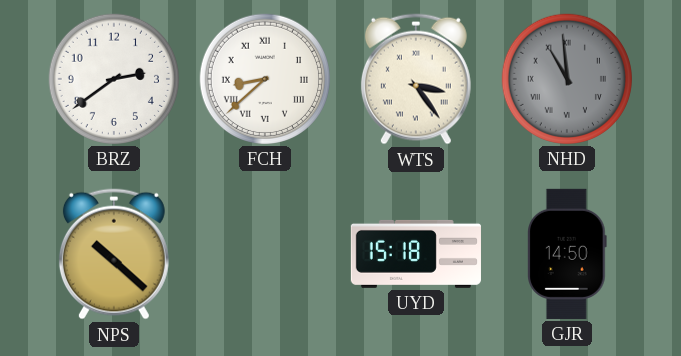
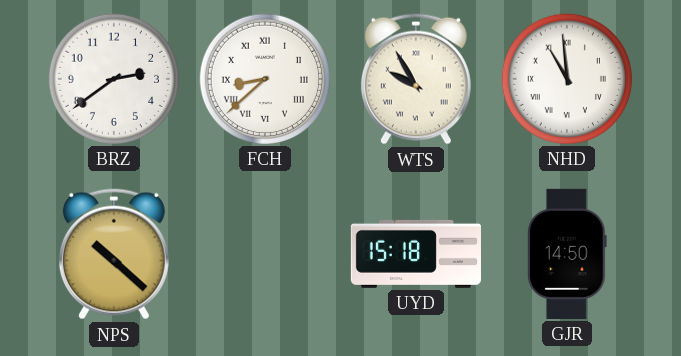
WTS: 3:24 -> 9:55
NHD dial: grey -> white
